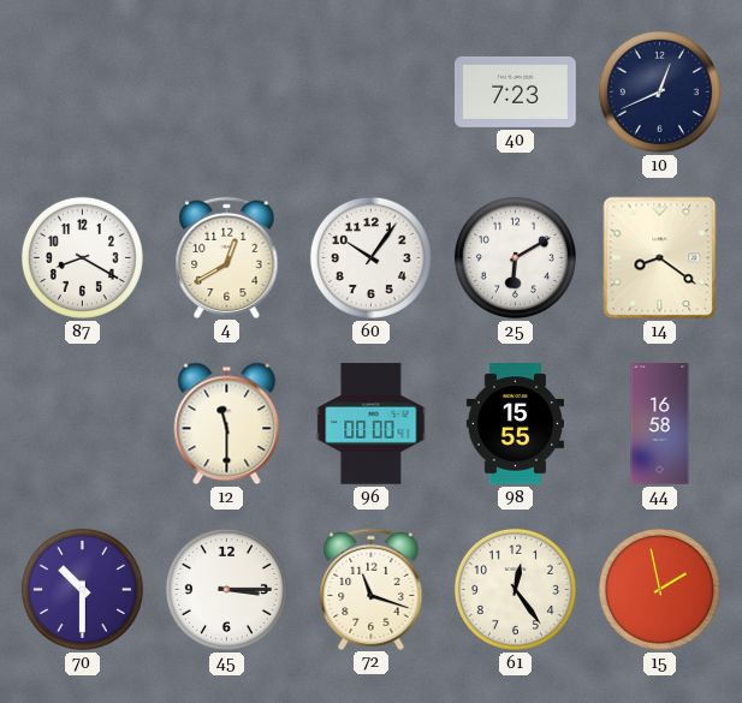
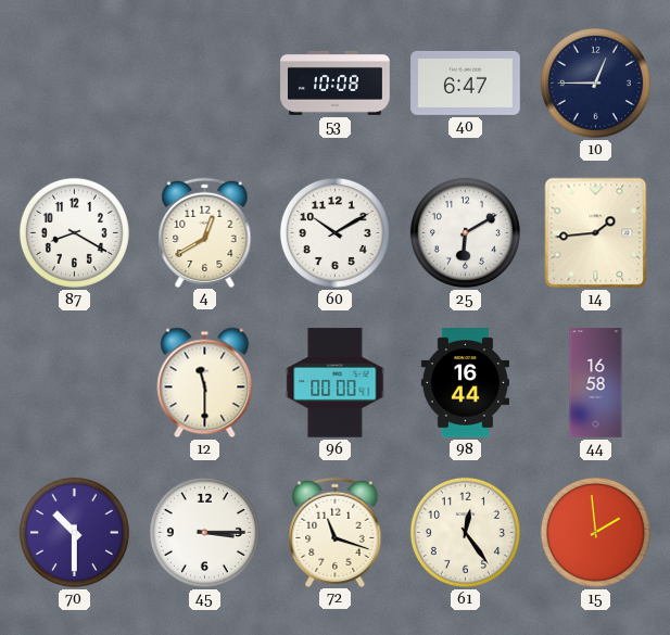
53: none -> 10:08
40: 7:23 -> 6:47
10: 12:41 -> 12:45
60: 10:06 -> 10:10
14: 8:21 -> 1:44
98: 15:55 -> 16:44
15: 1:58 -> 1:59
